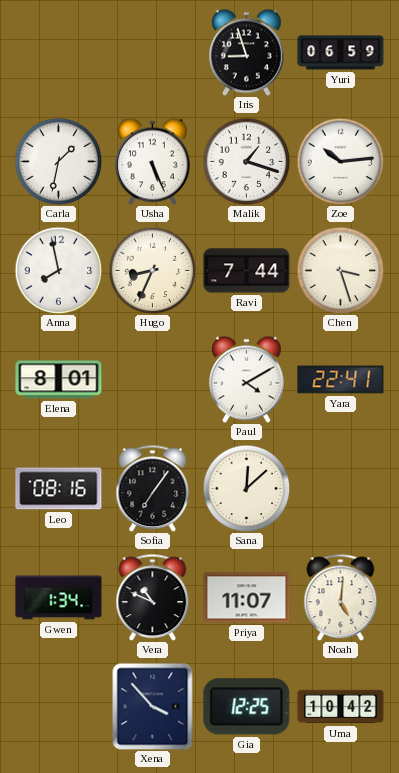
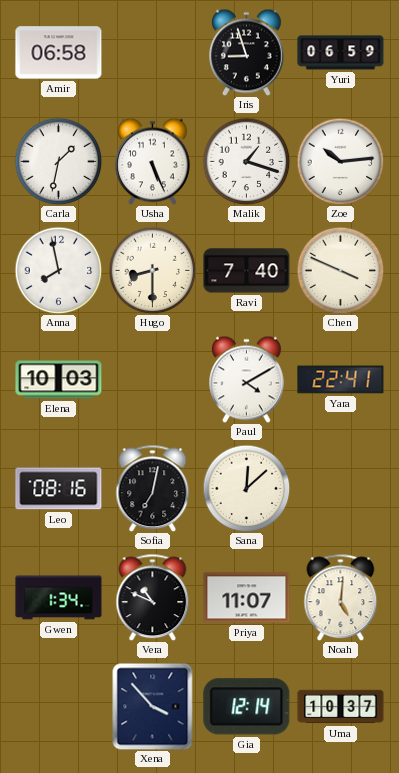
Amir: none -> 06:58
Hugo: 8:34 -> 8:30
Ravi: 7:44 -> 7:40
Chen: 3:27 -> 3:49
Elena: 8:01 -> 10:03
Sofia: 7:06 -> 7:02
Gia: 12:25 -> 12:14
Uma: 10:42 -> 10:37
